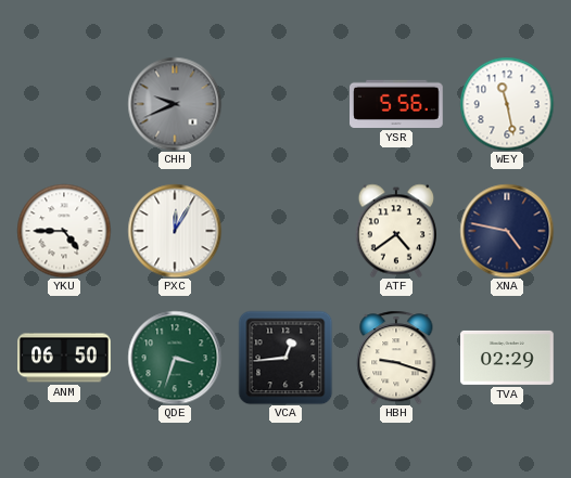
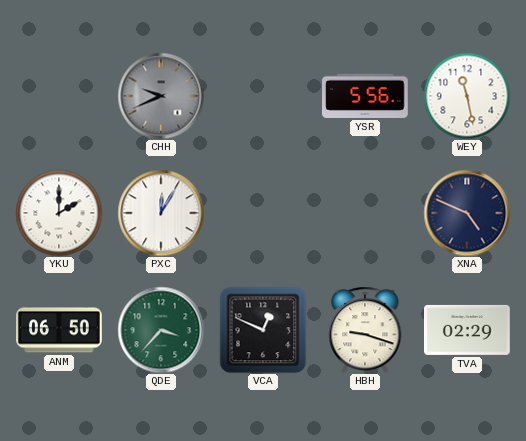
YKU: 4:45 -> 2:00
ATF: 4:39 -> none
XNA: 4:47 -> 4:49
QDE: 3:33 -> 3:37
VCA: 12:44 -> 12:49
